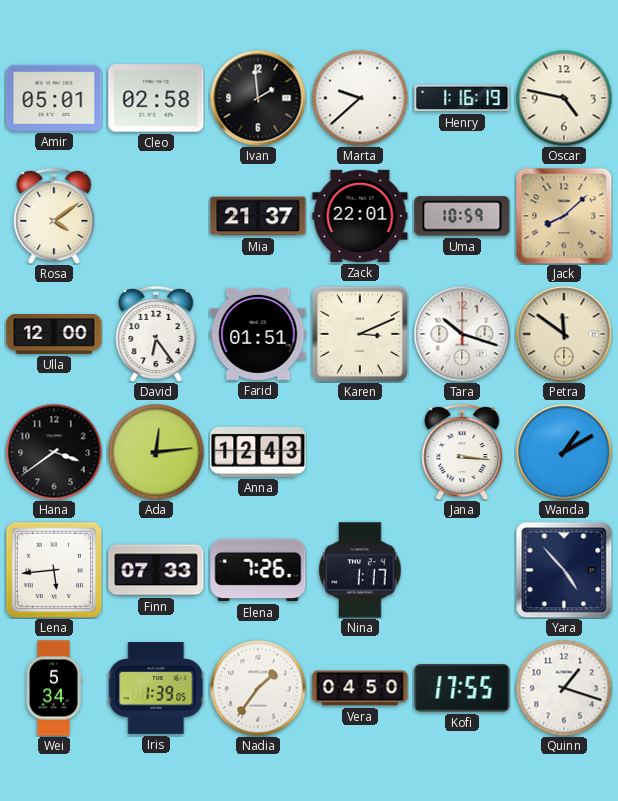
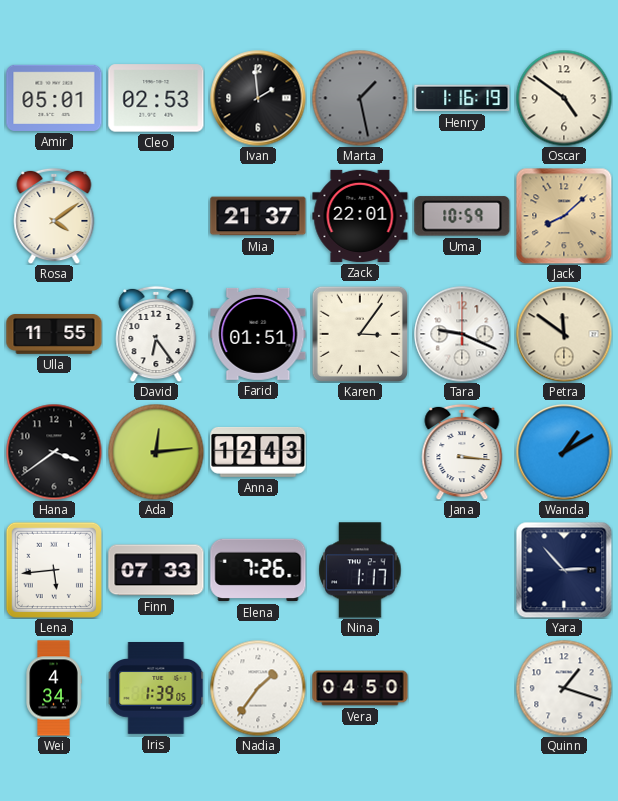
Cleo: 02:58 -> 02:53
Marta: 9:38 -> 1:28
Marta dial: white -> grey
Oscar: 4:47 -> 4:51
Ulla: 12:00 -> 11:55
Karen: 3:11 -> 3:06
Tara: 10:18 -> 9:19
Yara: 4:53 -> 2:53
Wei: 5:34 -> 4:34
Kofi: 17:55 -> none
